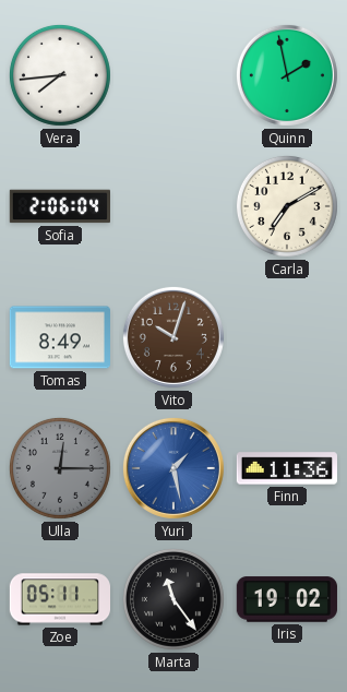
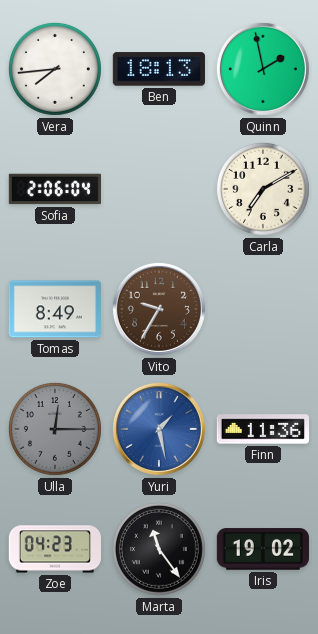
Ben: none -> 18:13
Vito: 10:03 -> 9:35
Zoe: 05:11 -> 04:23
